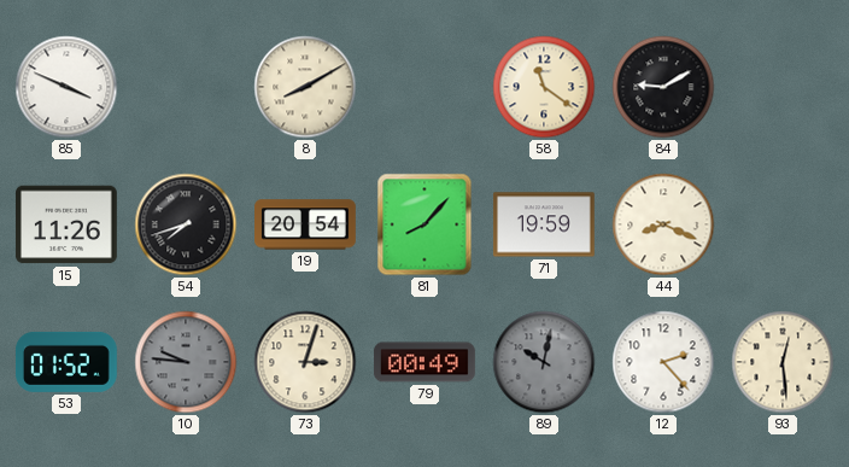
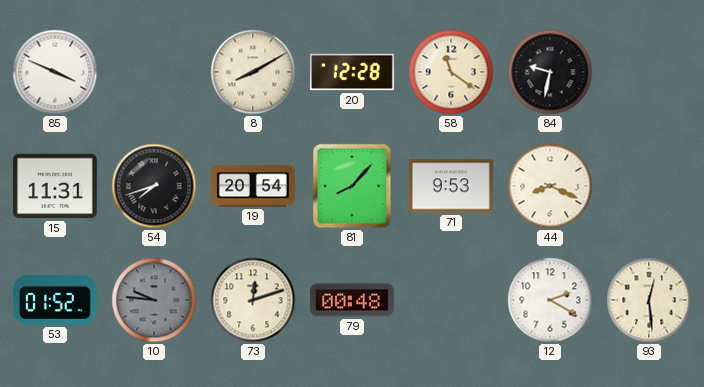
20: none -> 12:28
84: 9:10 -> 9:32
15: 11:26 -> 11:31
71: 19:59 -> 9:53
73: 3:03 -> 12:12
79: 00:49 -> 00:48
89: 10:02 -> none
12: 2:23 -> 2:20
